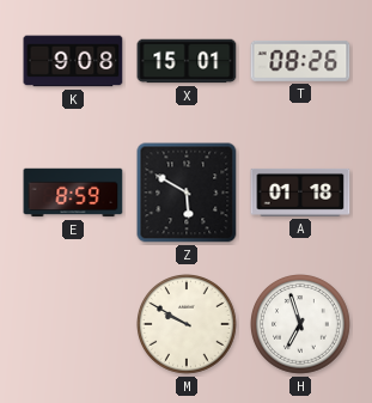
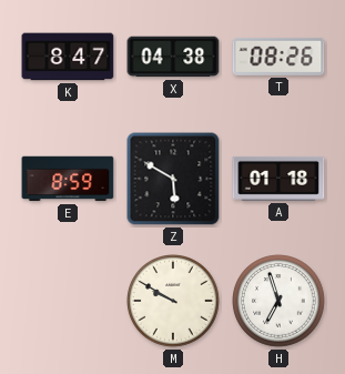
K: 9:08 -> 8:47
X: 15:01 -> 04:38
